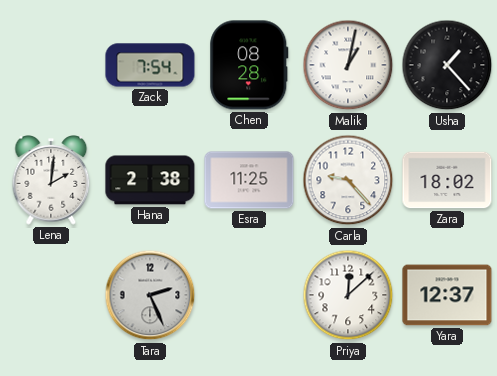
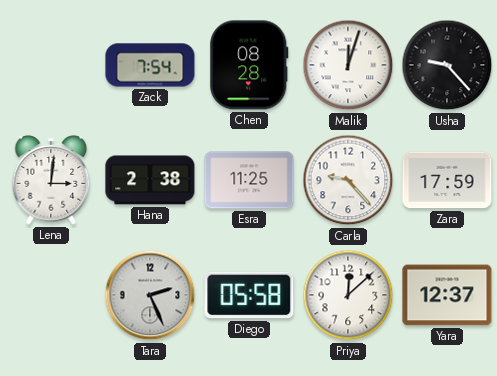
Malik: 1:02 -> 12:03
Usha: 1:23 -> 9:23
Lena: 2:01 -> 3:01
Zara: 18:02 -> 17:59
Diego: none -> 05:58
